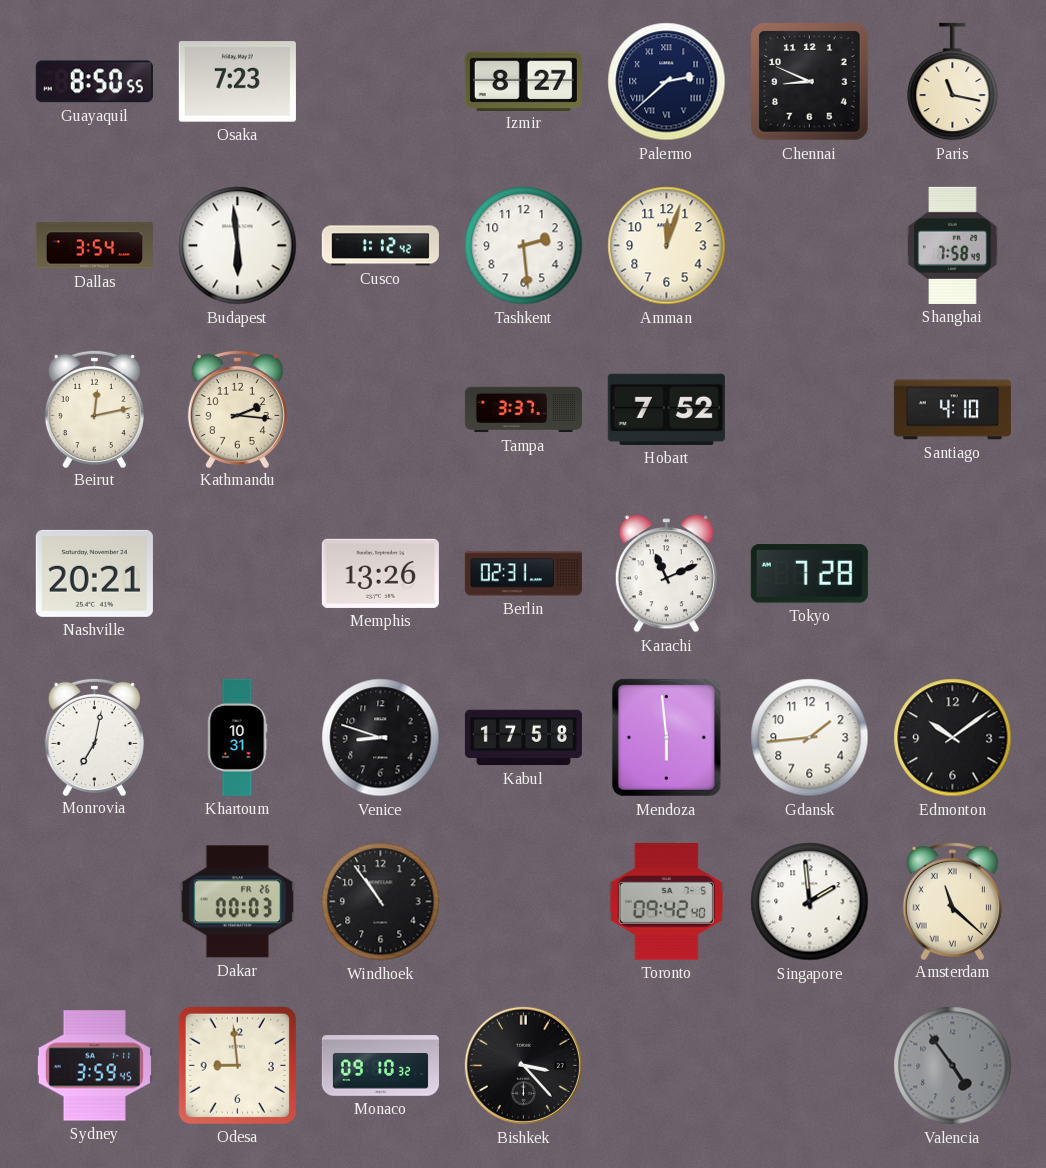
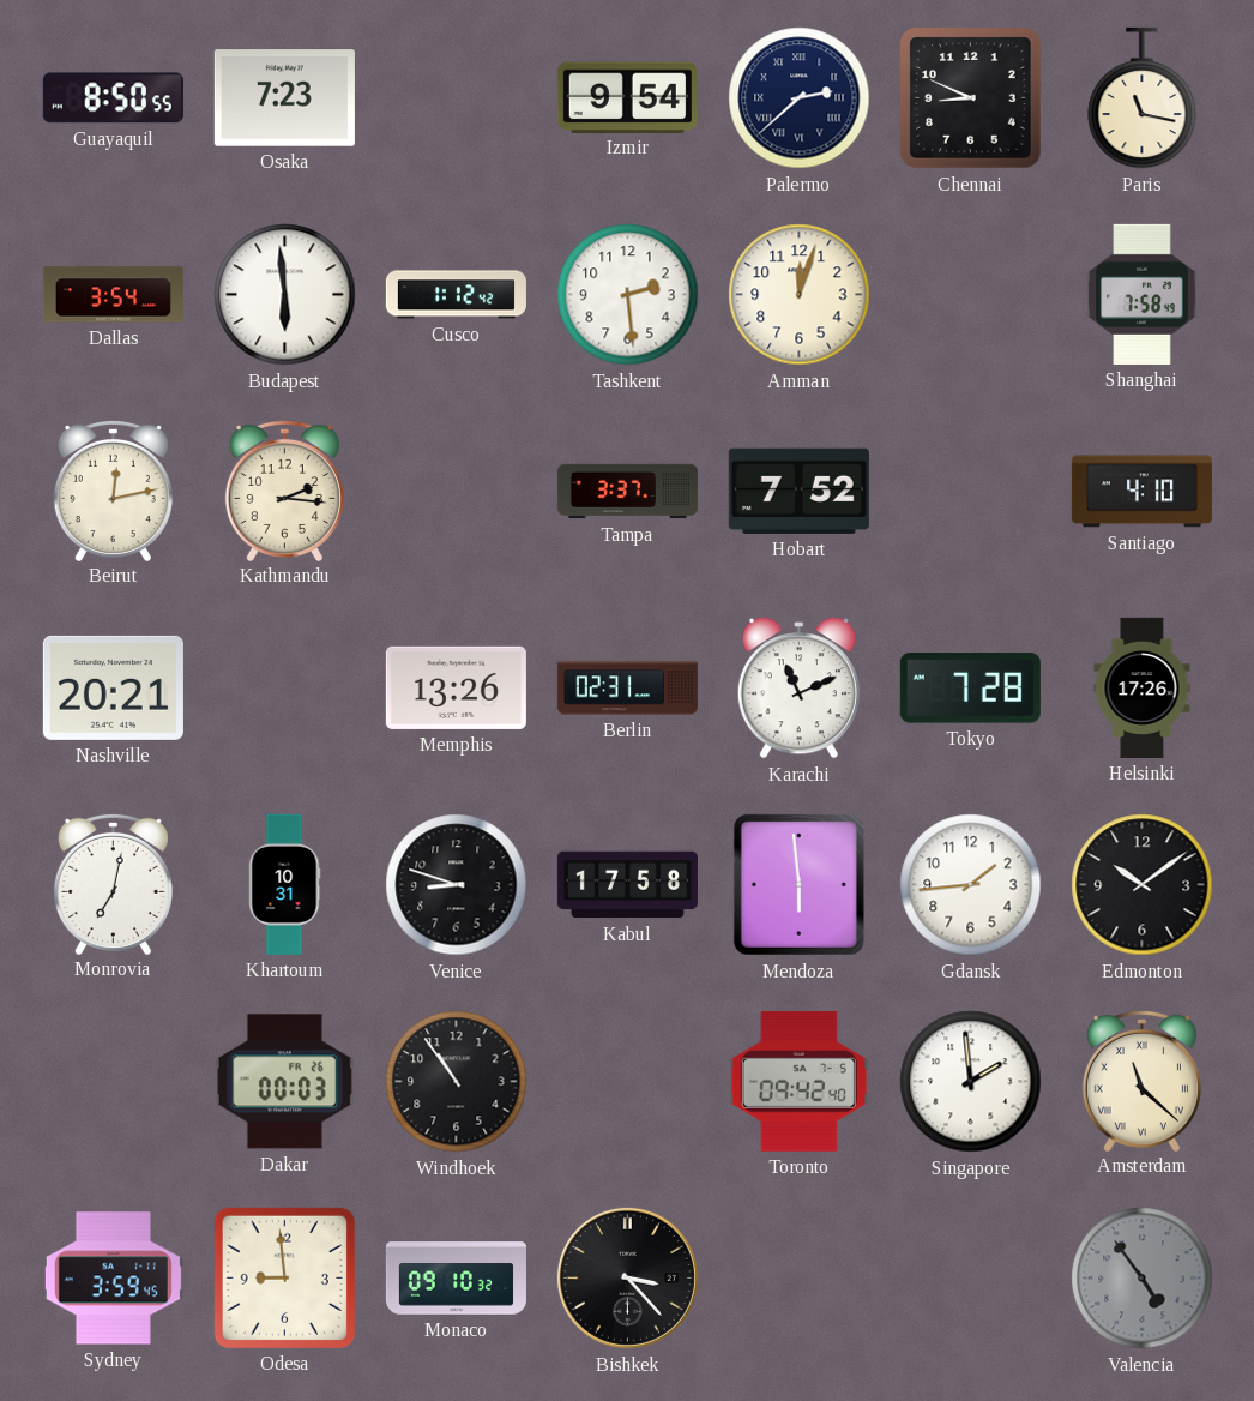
Izmir: 8:27 -> 9:54
Helsinki: none -> 17:26
